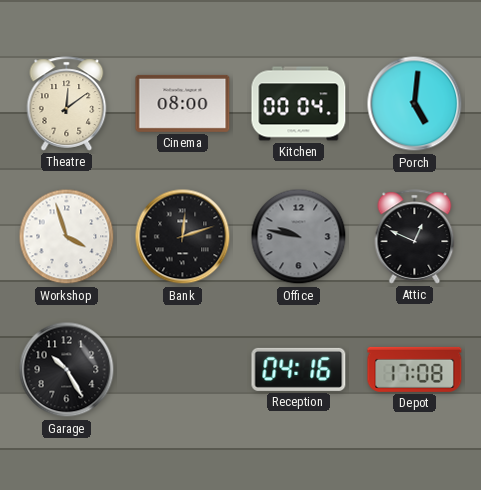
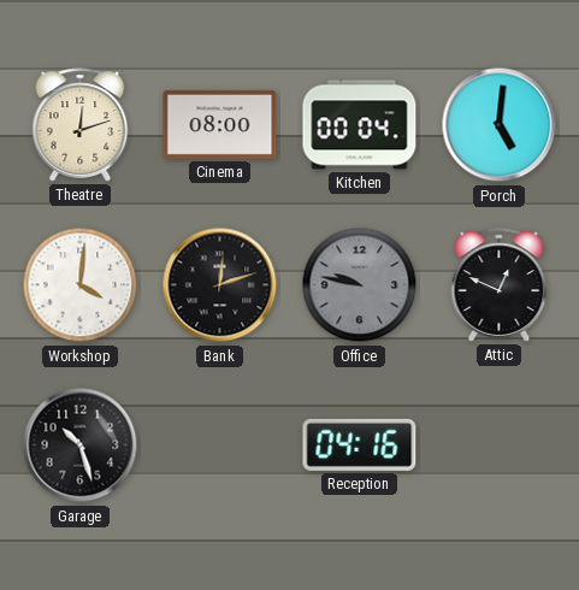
Theatre: 12:09 -> 12:12
Workshop: 3:57 -> 4:01
Garage: 10:25 -> 10:27
Depot: 17:08 -> none
